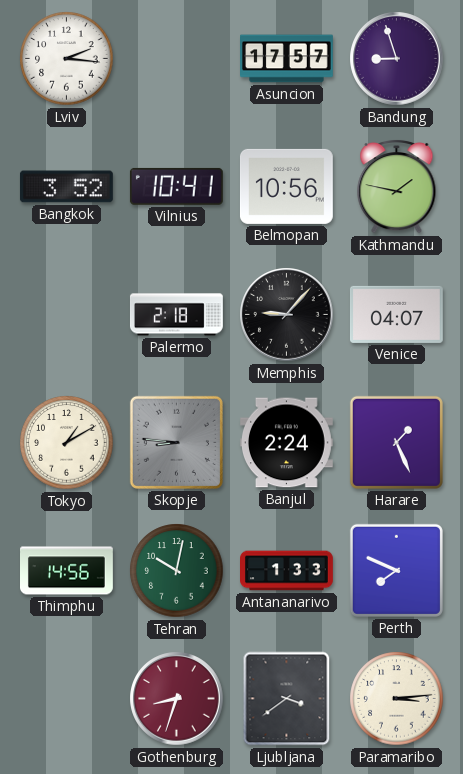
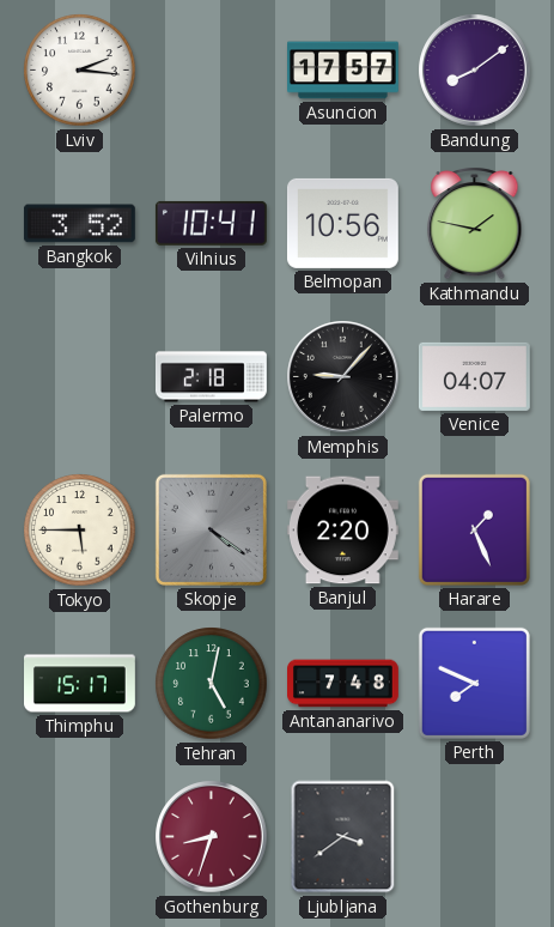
Bandung: 8:57 -> 8:09
Tokyo: 1:10 -> 5:45
Skopje: 8:46 -> 4:21
Banjul: 2:24 -> 2:20
Thimphu: 14:56 -> 15:17
Tehran: 10:02 -> 5:02
Antananarivo: 1:33 -> 7:48
Paramaribo: 3:14 -> none
